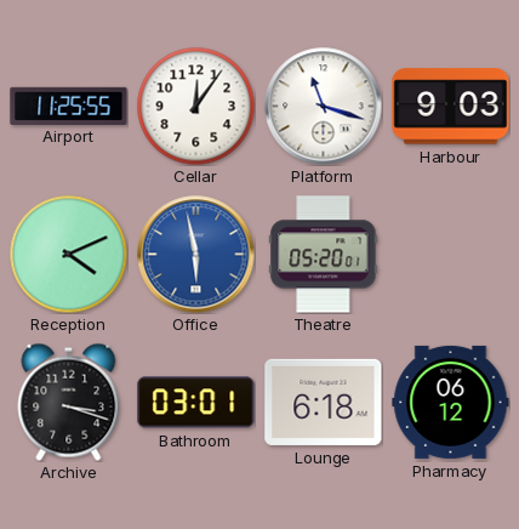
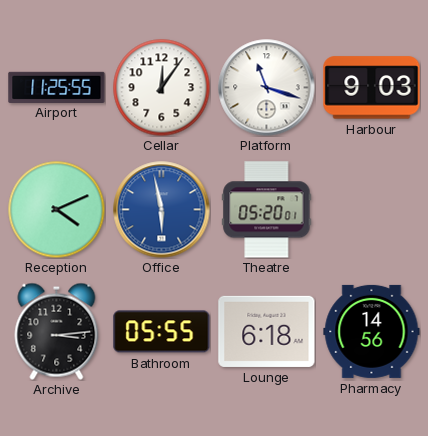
Archive: 3:18 -> 3:14
Bathroom: 03:01 -> 05:55
Pharmacy: 06:12 -> 14:56
